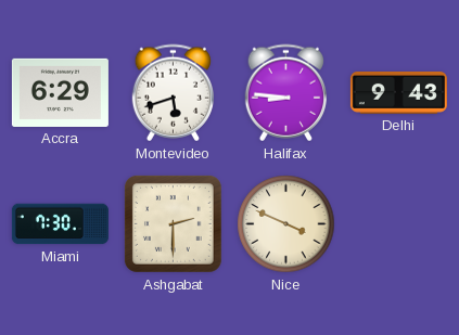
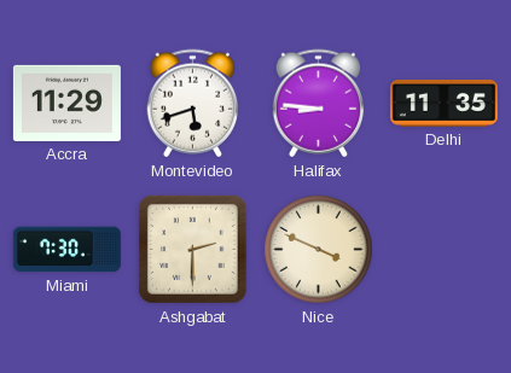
Accra: 6:29 -> 11:29
Delhi: 9:43 -> 11:35
